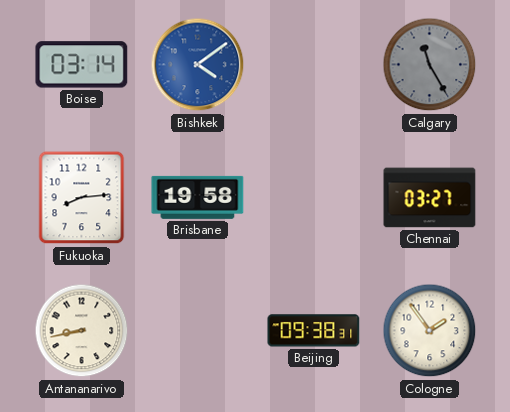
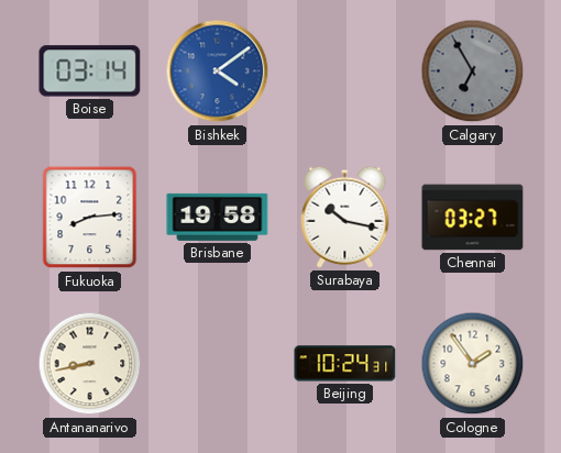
Calgary: 11:25 -> 6:55
Surabaya: none -> 10:17
Beijing: 09:38 -> 10:24
